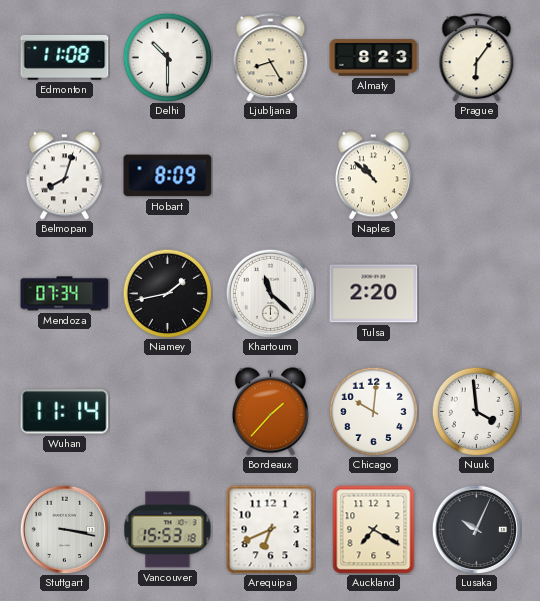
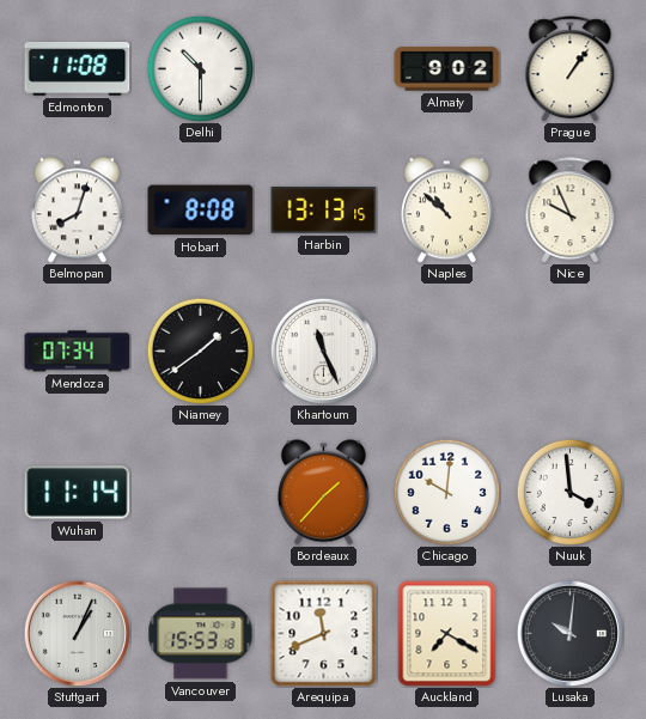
Ljubljana: 8:25 -> none
Almaty: 8:23 -> 9:02
Prague: 6:06 -> 1:06
Hobart: 8:09 -> 8:08
Harbin: none -> 13:13
Nice: none -> 9:56
Niamey: 1:43 -> 1:39
Khartoum: 11:22 -> 11:26
Tulsa: 2:20 -> none
Stuttgart: 3:17 -> 1:04
Arequipa: 6:41 -> 11:41
Lusaka: 10:04 -> 10:01
